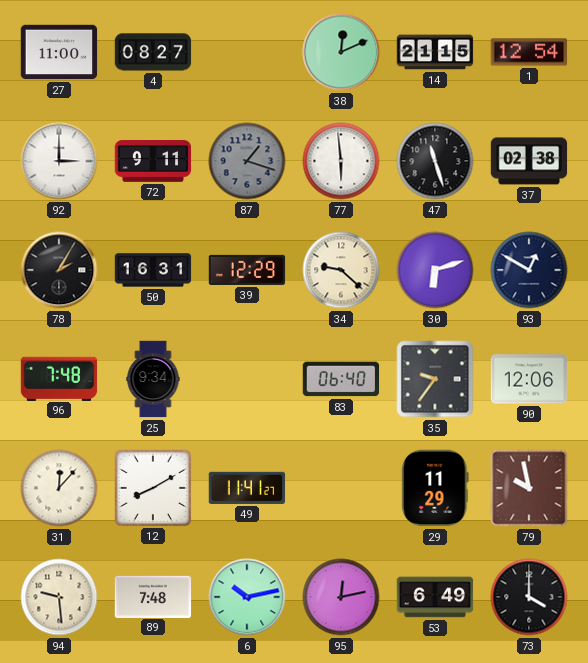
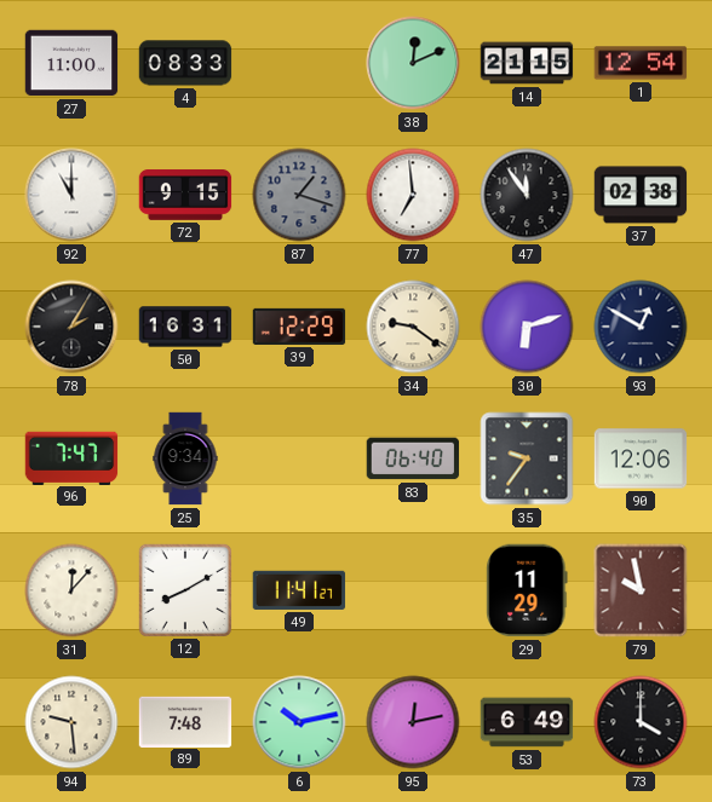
4: 08:27 -> 08:33
92: 3:00 -> 11:00
72: 9:11 -> 9:15
77: 5:59 -> 6:59
47: 11:27 -> 11:54
34: 9:22 -> 9:21
96: 7:48 -> 7:47
